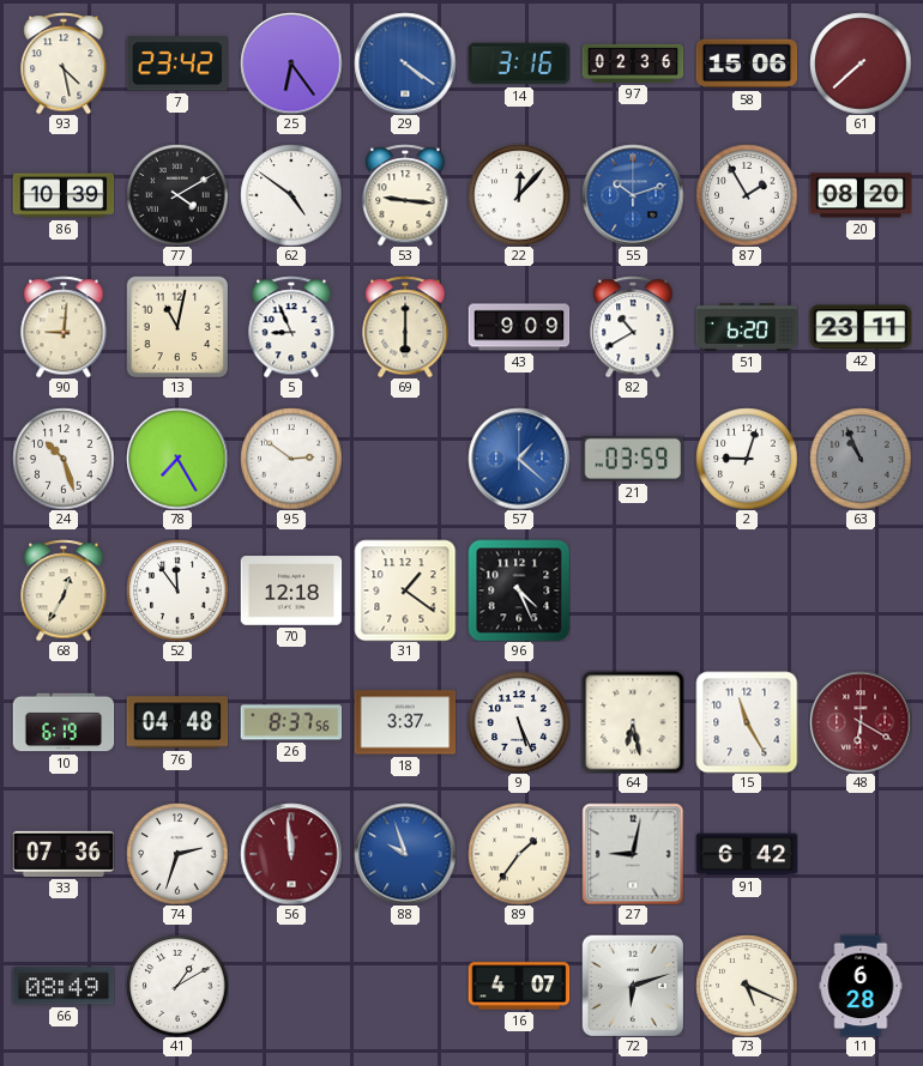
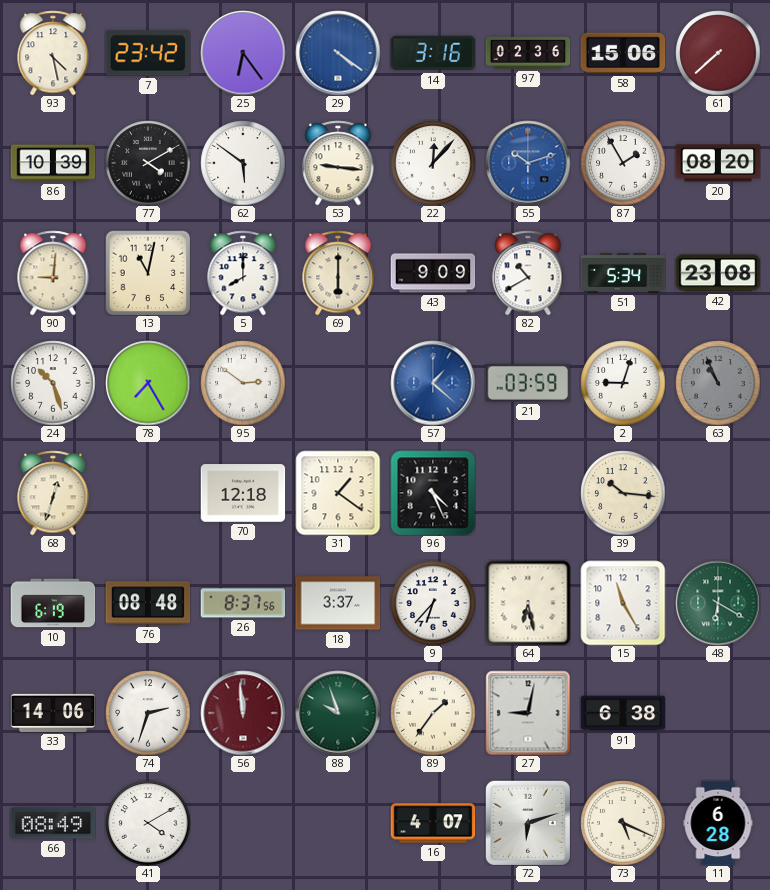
62: 4:51 -> 5:51
5: 8:56 -> 8:00
51: 6:20 -> 5:34
42: 23:11 -> 23:08
68: 12:35 -> 12:33
52: 11:54 -> none
39: none -> 10:16
76: 04:48 -> 08:48
9: 5:26 -> 6:37
48 dial: burgundy -> green
33: 07:36 -> 14:06
88 dial: blue -> green
91: 6:42 -> 6:38
41: 1:10 -> 4:10
